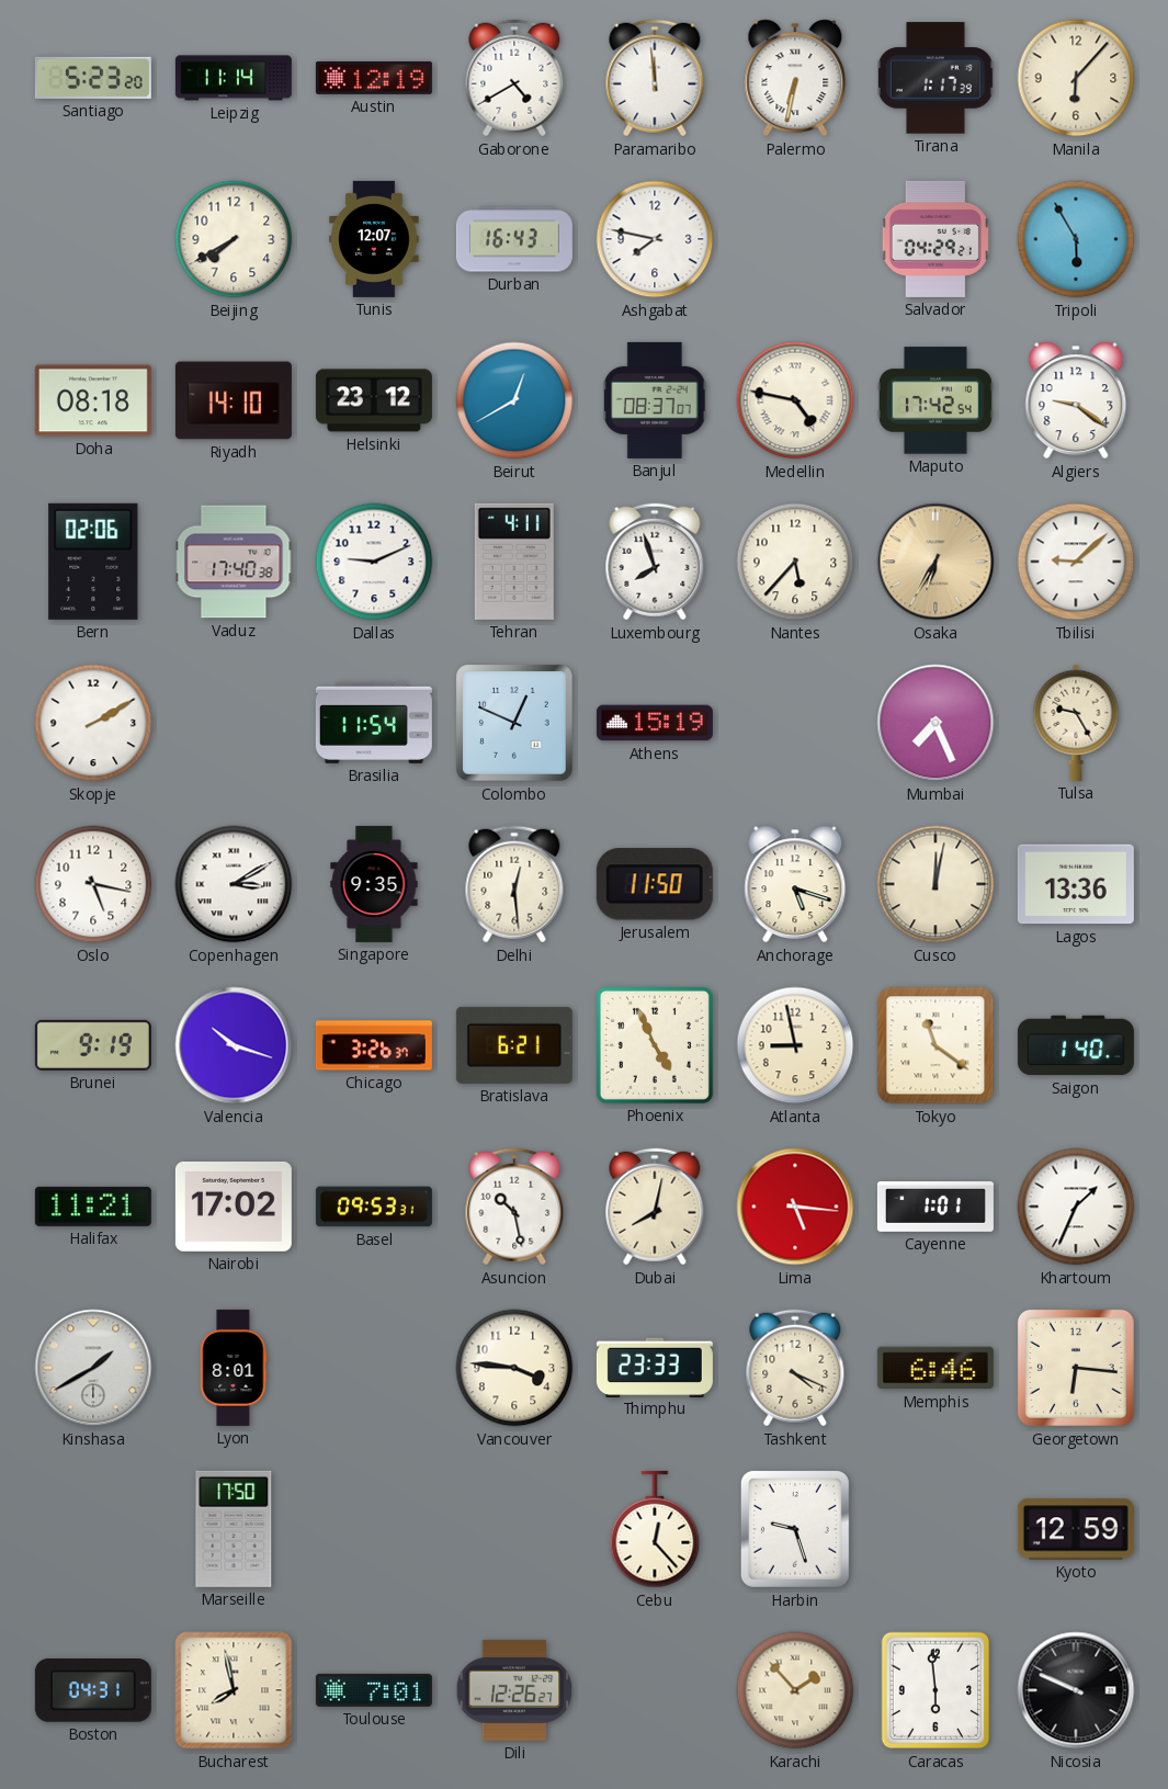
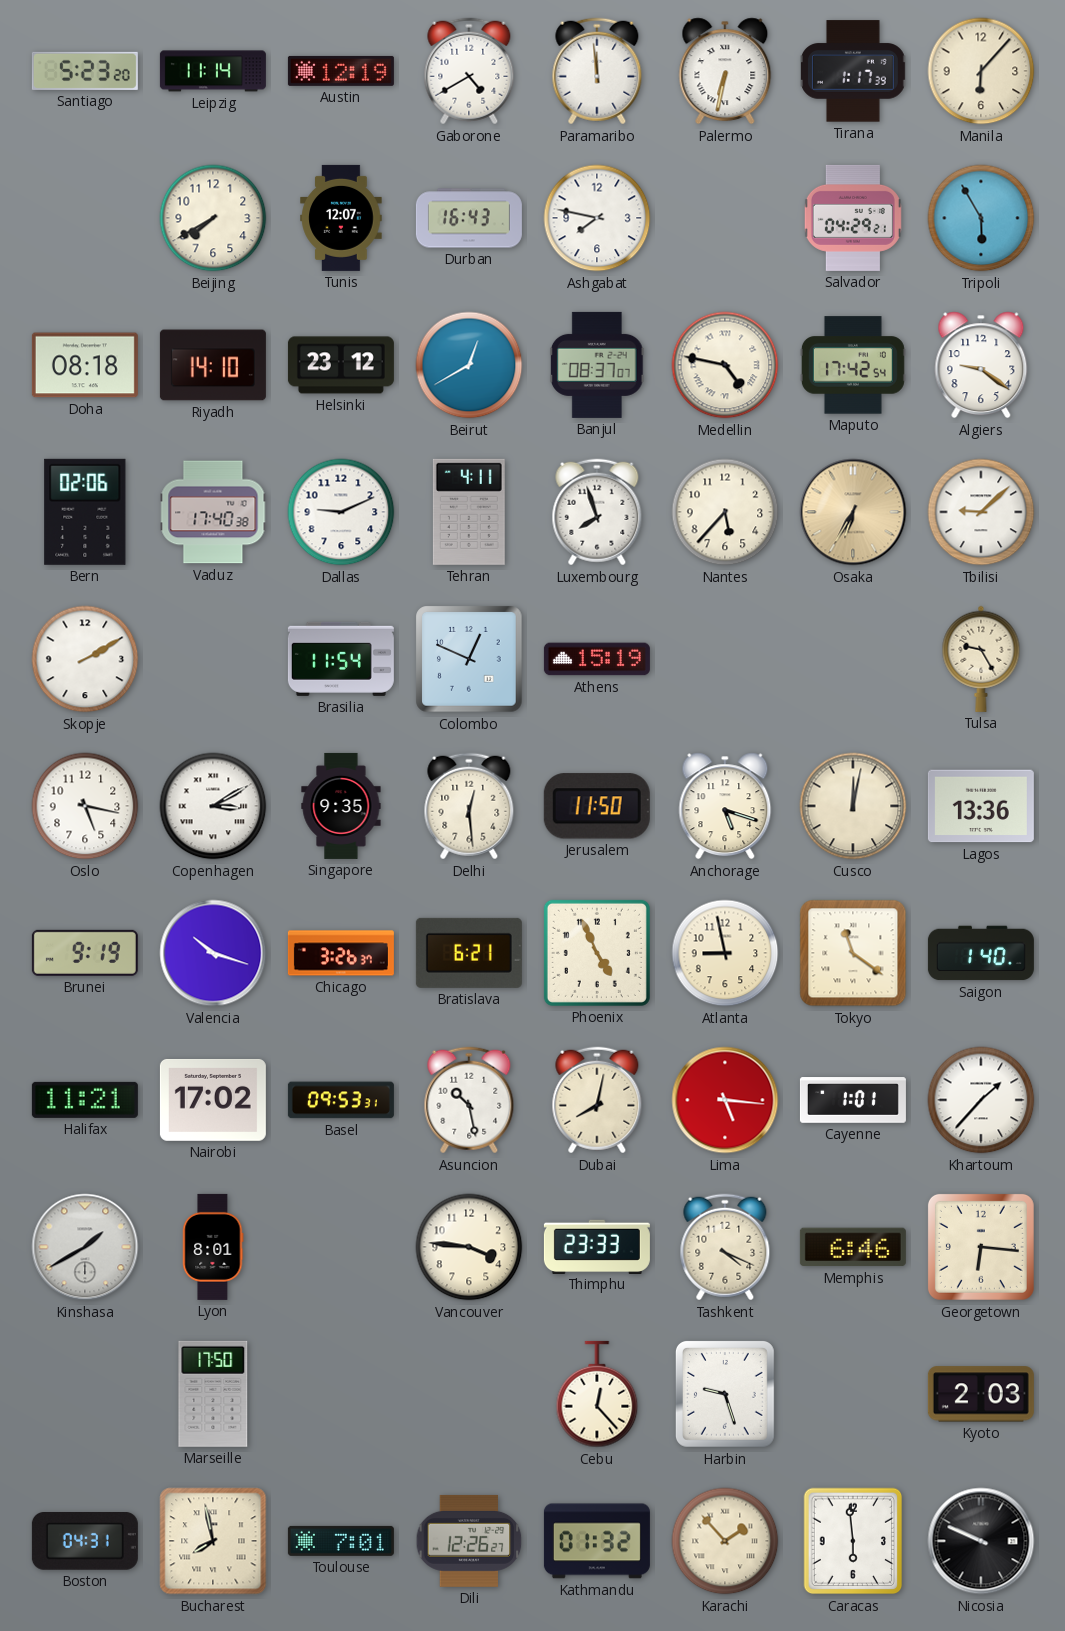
Mumbai: 7:26 -> none
Khartoum: 1:34 -> 1:37
Kyoto: 12:59 -> 2:03
Kathmandu: none -> 01:32
